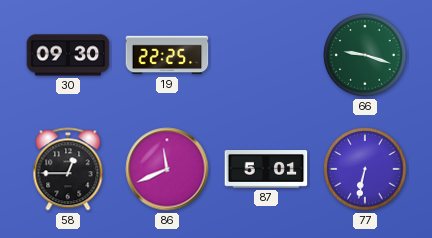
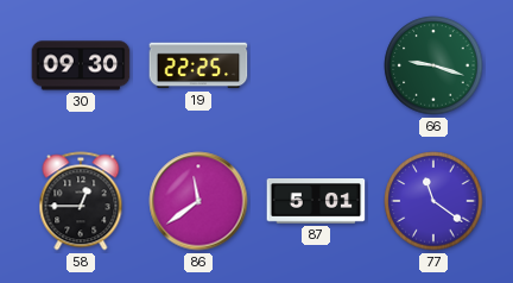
86: 11:41 -> 11:39
77: 6:32 -> 11:21
